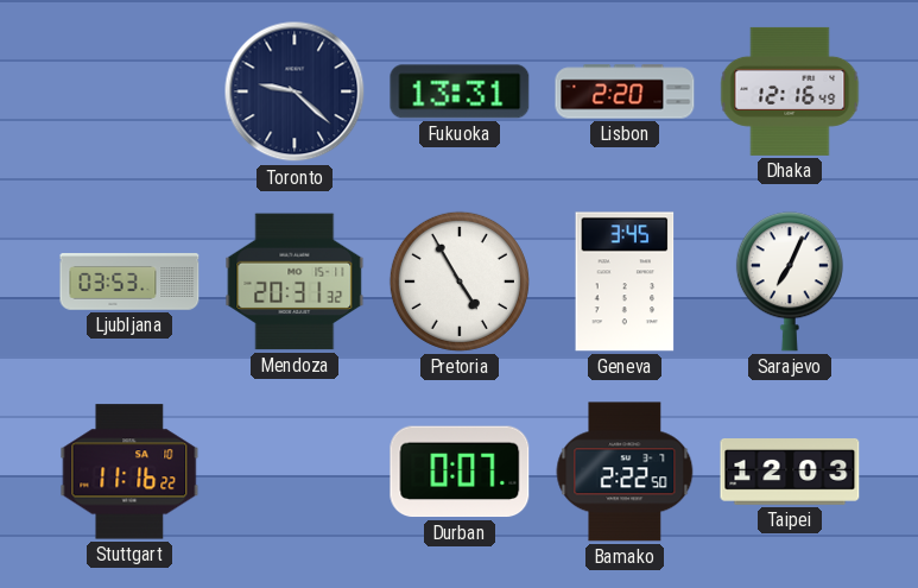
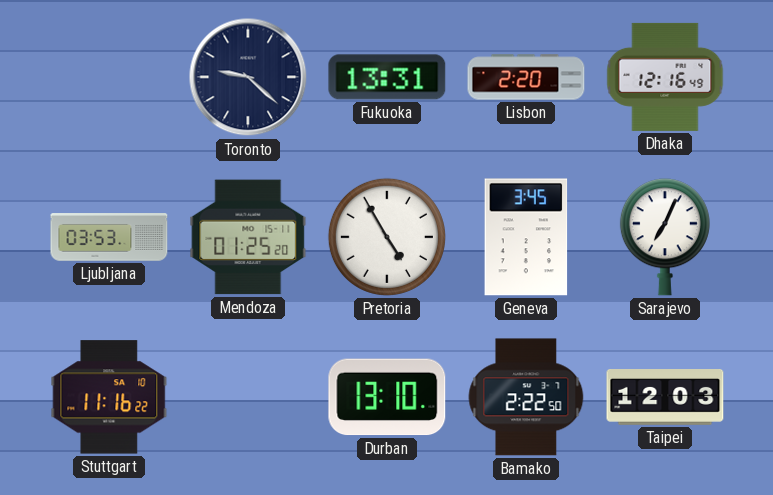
Mendoza: 20:31 -> 01:25
Durban: 0:07 -> 13:10
